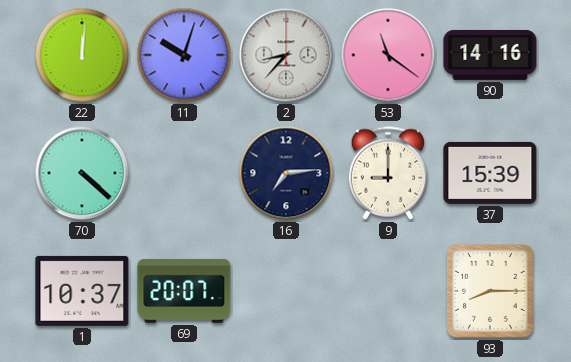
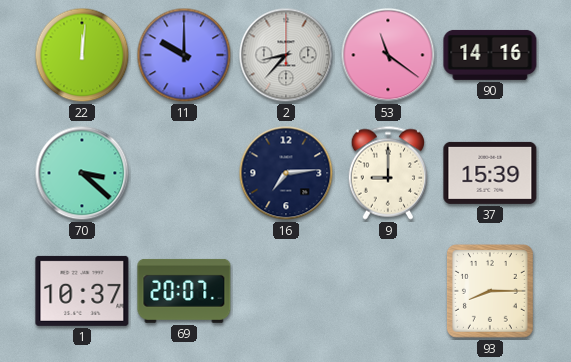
11: 10:03 -> 10:00
70: 4:22 -> 3:22
